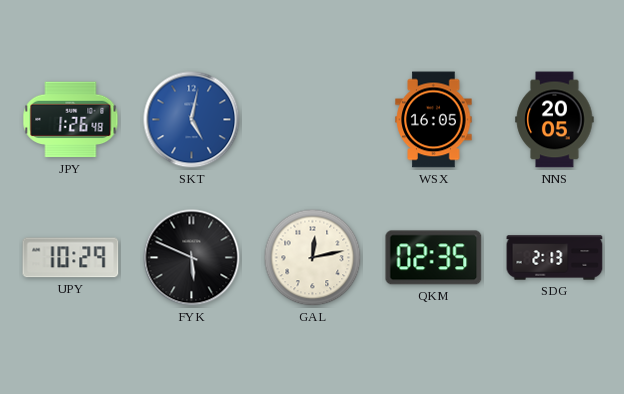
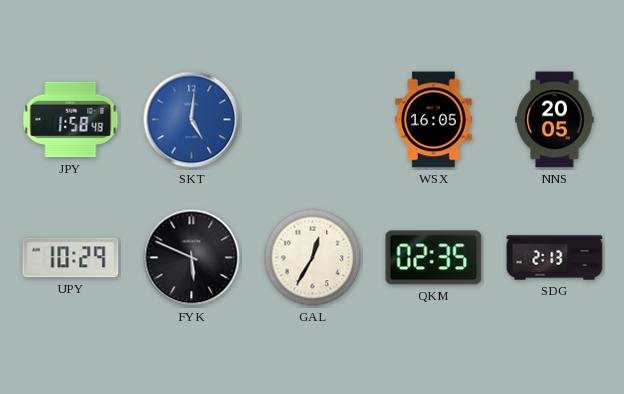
JPY: 1:26 -> 1:58
SKT: 5:02 -> 5:01
GAL: 12:13 -> 12:35
